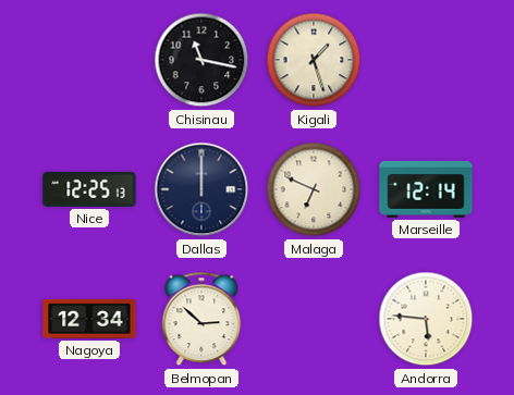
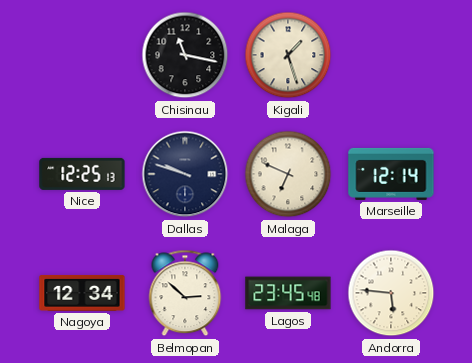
Dallas: 12:00 -> 9:48
Lagos: none -> 23:45
